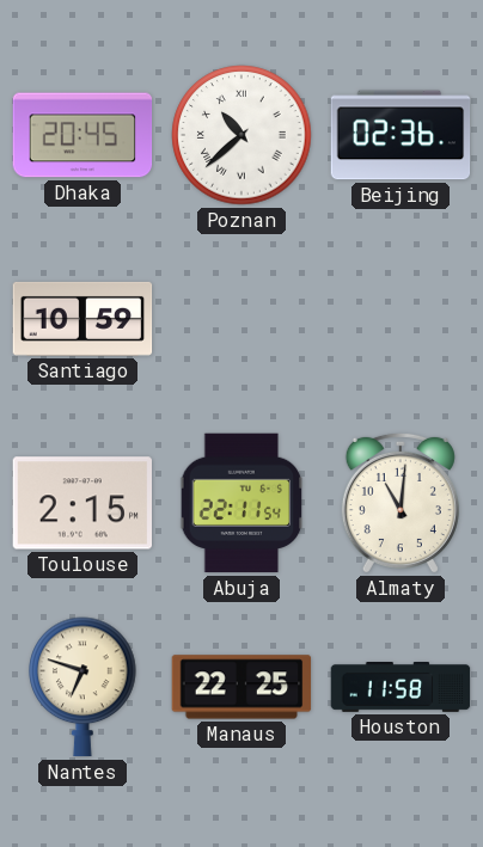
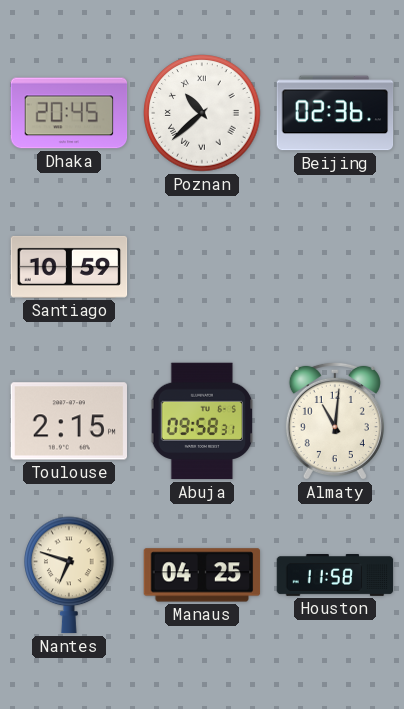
Abuja: 22:11 -> 09:58
Manaus: 22:25 -> 04:25
